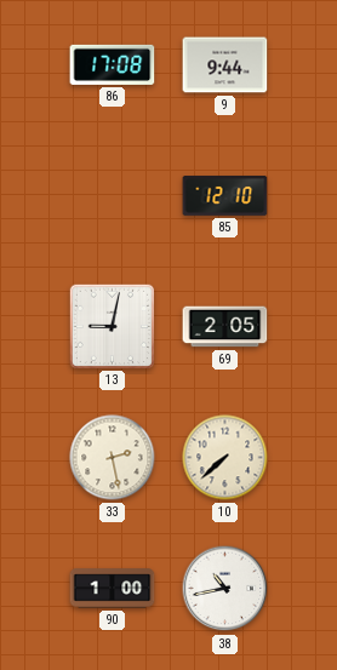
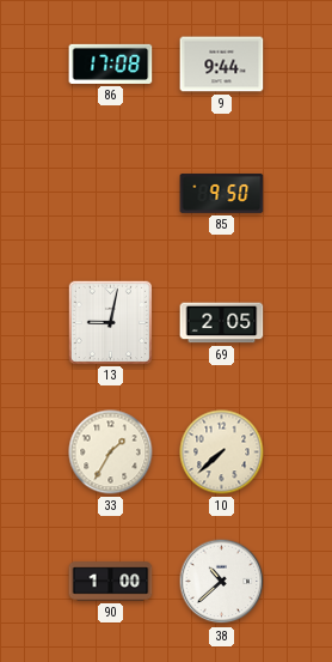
85: 12:10 -> 9:50
33: 2:28 -> 1:35
38: 10:43 -> 10:38
